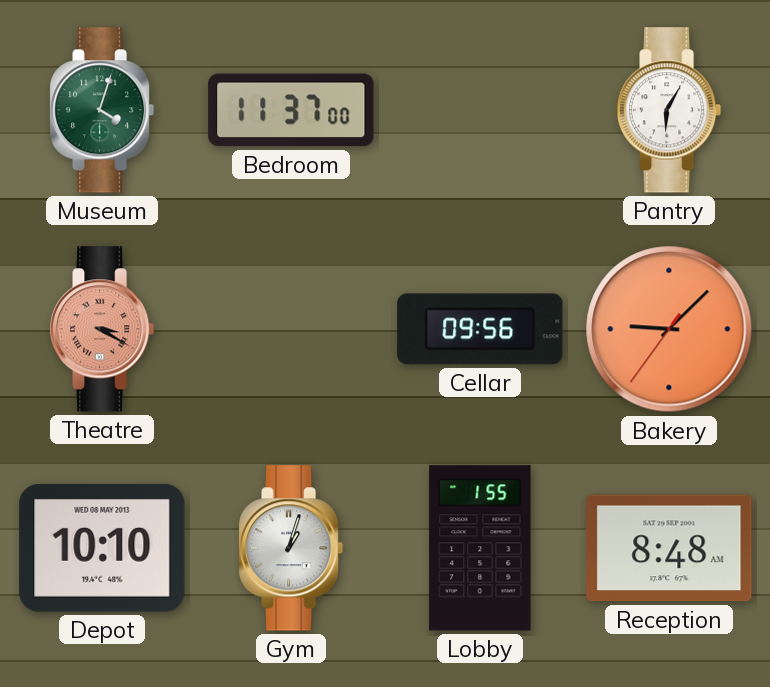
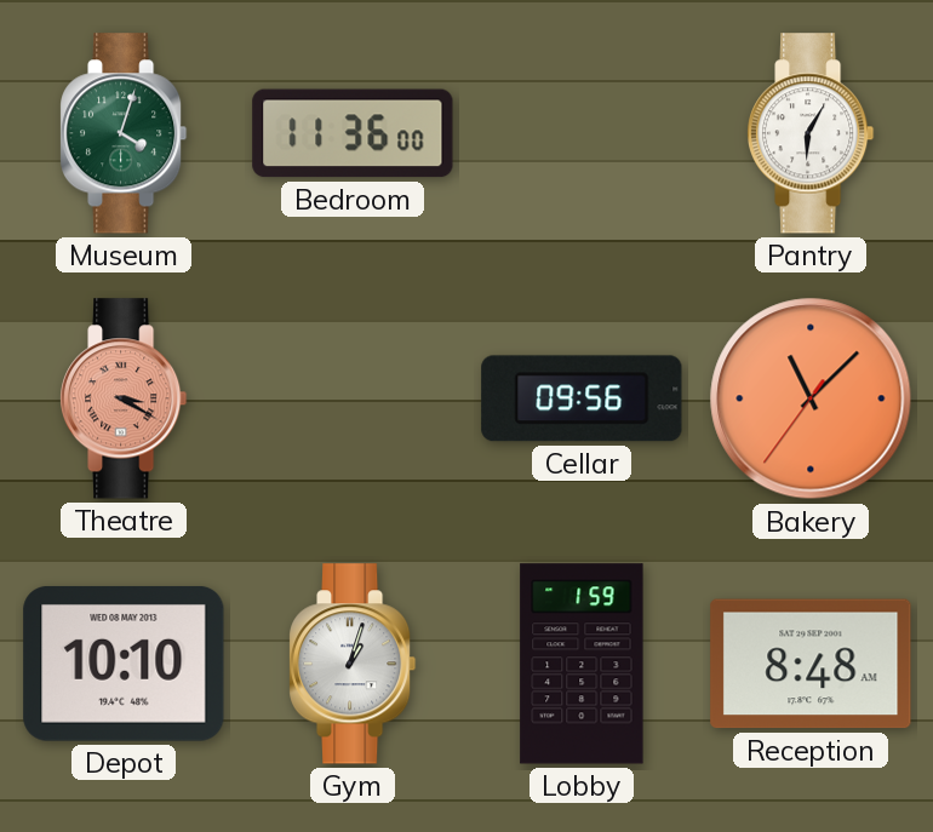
Bedroom: 11:37 -> 11:36
Bakery: 9:07 -> 11:07
Lobby: 1:55 -> 1:59
